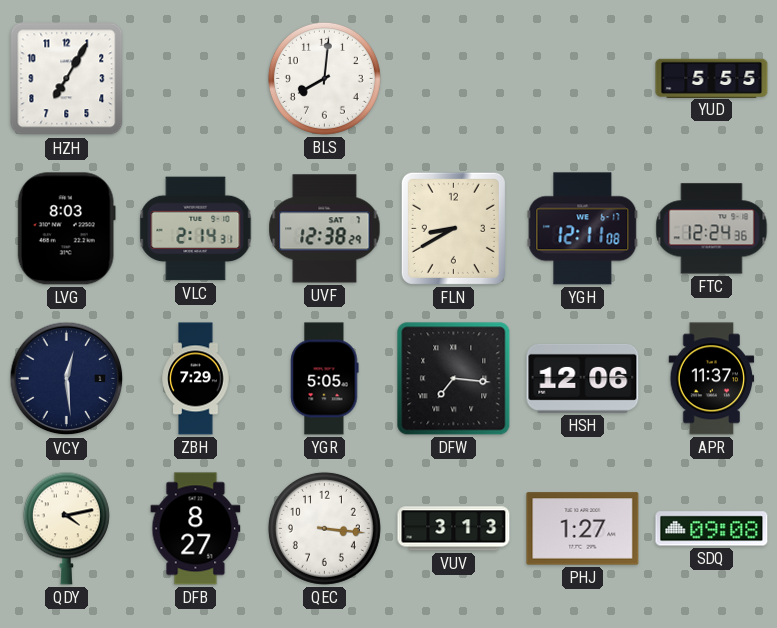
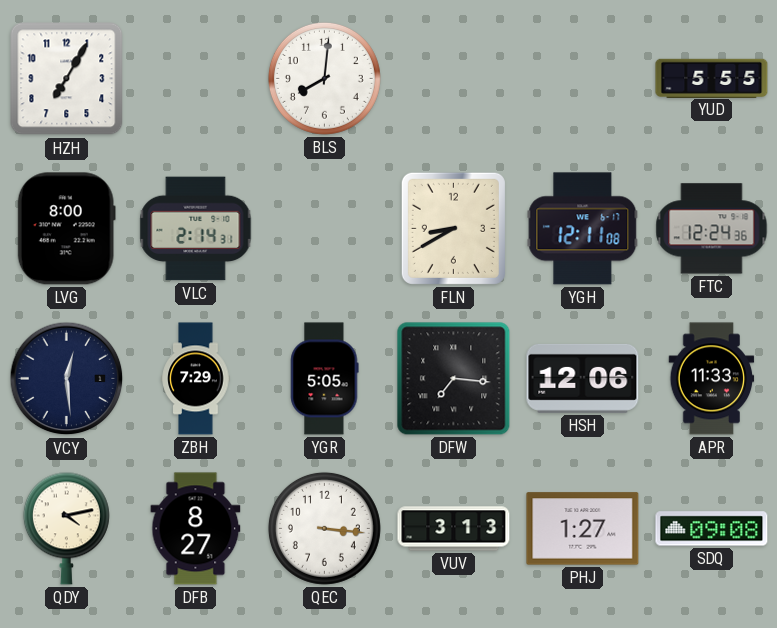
LVG: 8:03 -> 8:00
UVF: 12:38 -> none
APR: 11:37 -> 11:33
